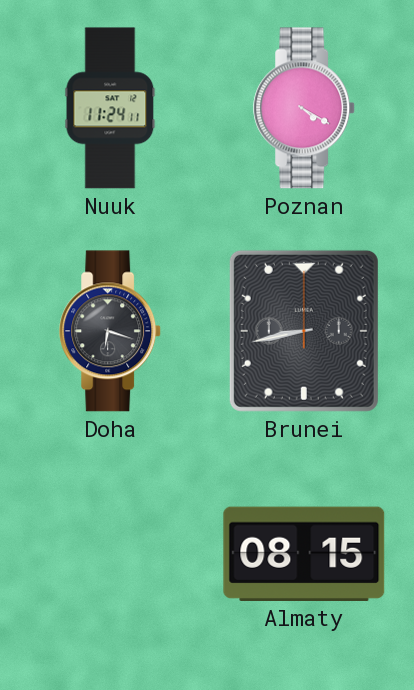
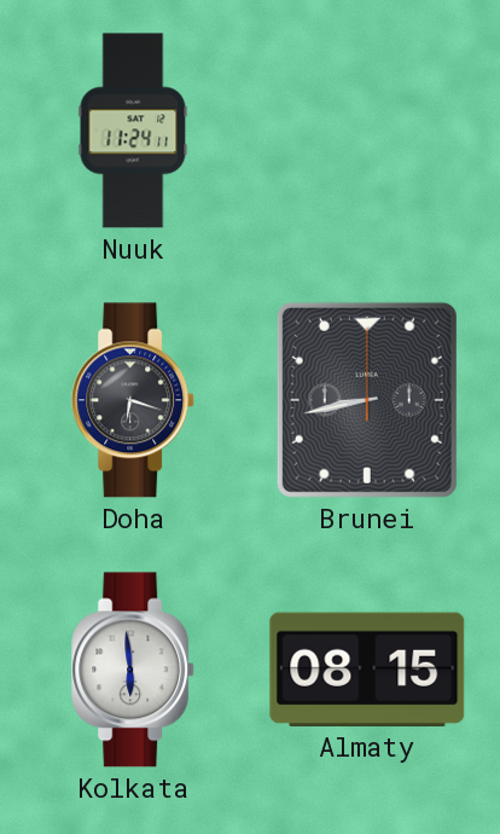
Poznan: 4:20 -> none
Kolkata: none -> 5:59
